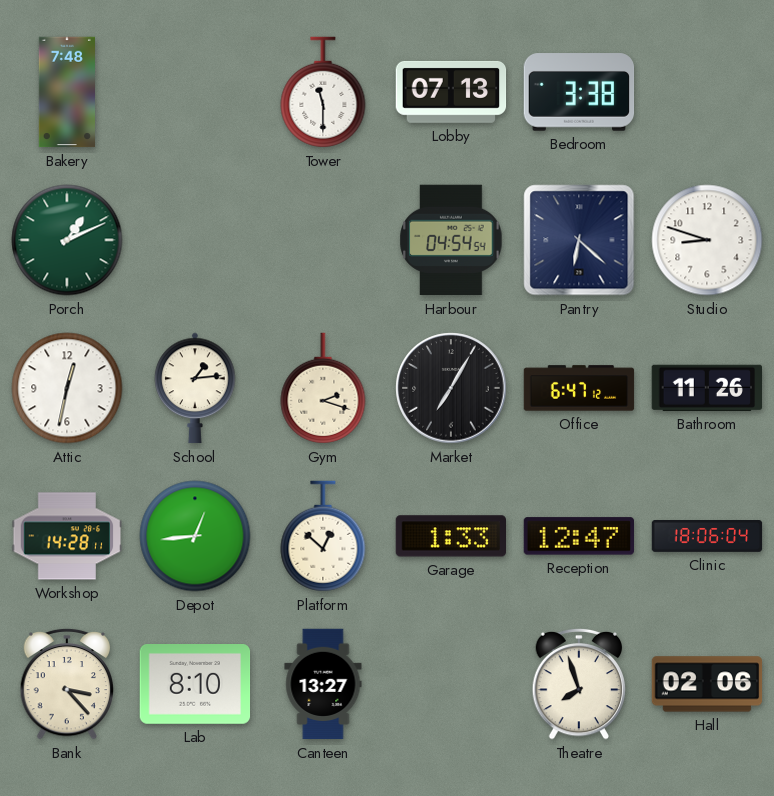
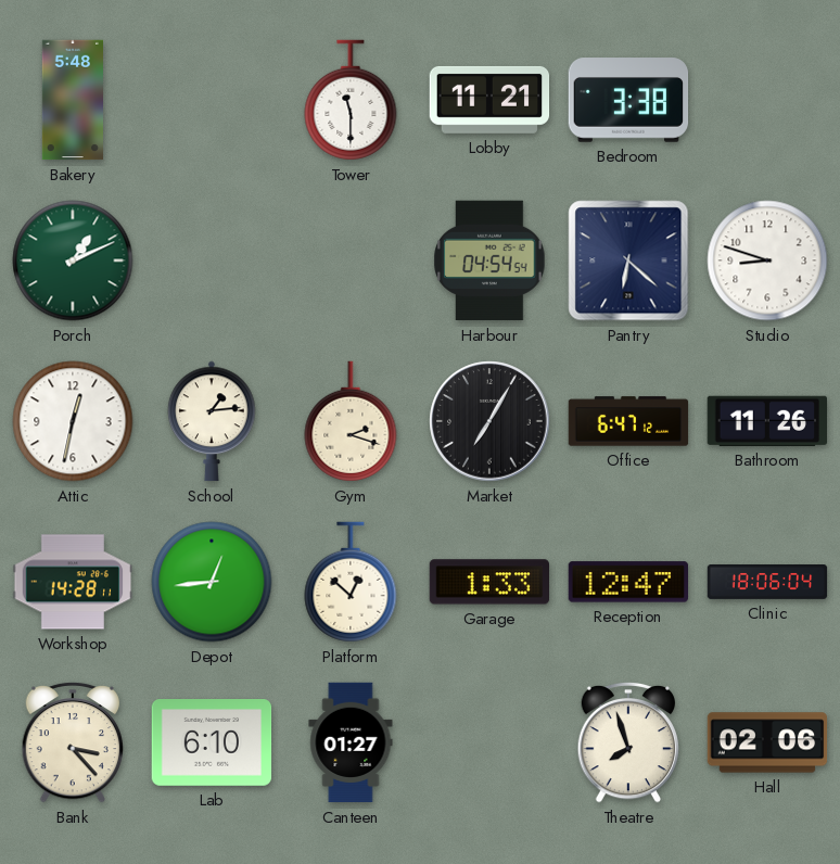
Bakery: 7:48 -> 5:48
Lobby: 07:13 -> 11:21
Lab: 8:10 -> 6:10
Canteen: 13:27 -> 01:27
